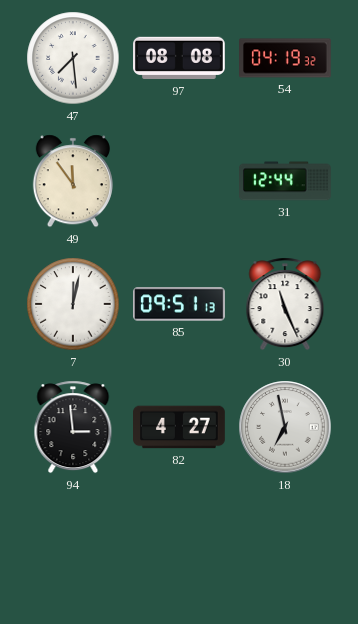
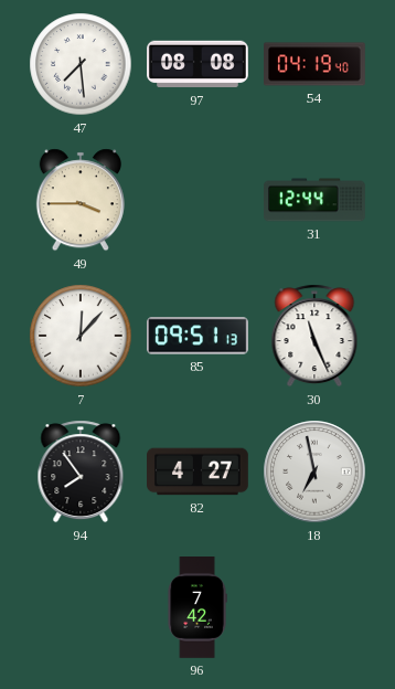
54: 04:19:32 -> 04:19:40
49: 11:54 -> 3:45
7: 12:02 -> 12:07
94: 2:59 -> 7:54
96: none -> 7:42
